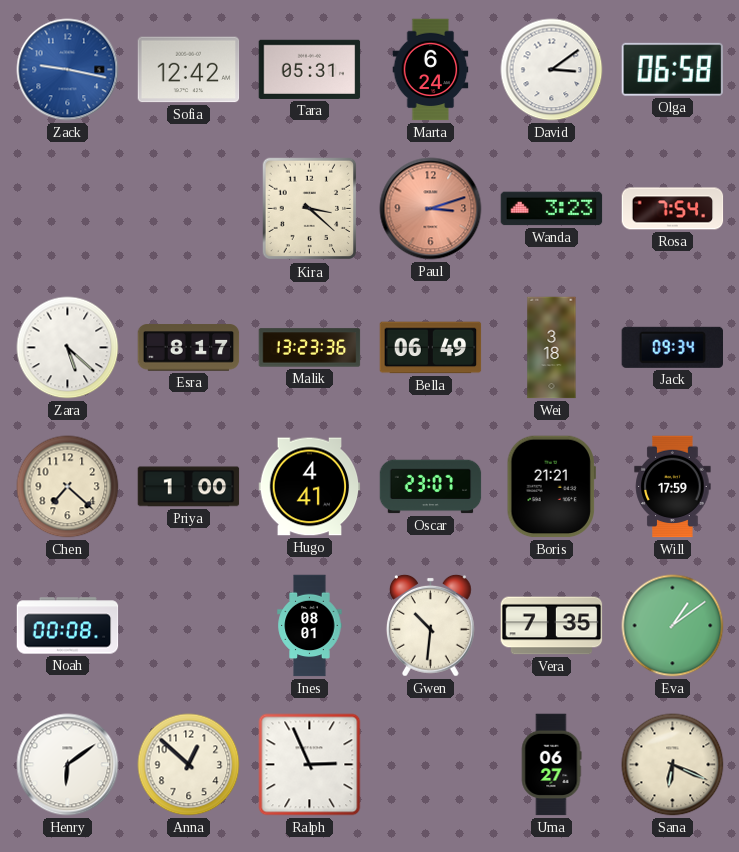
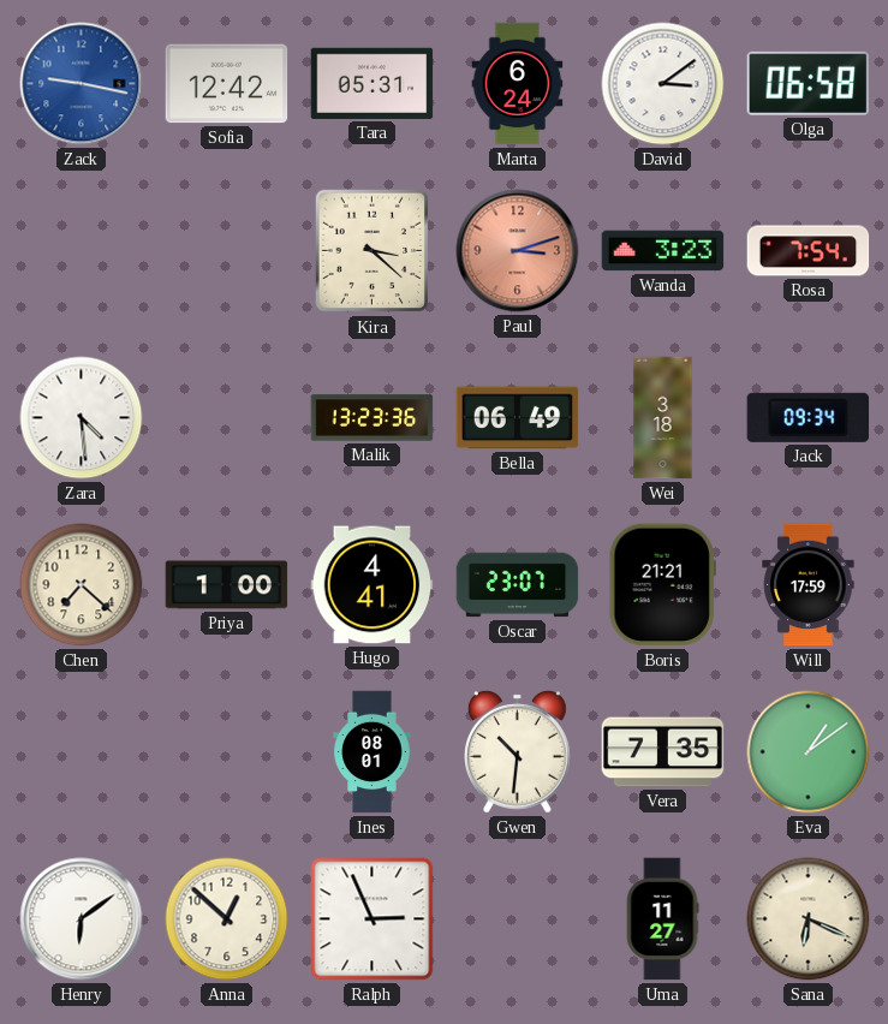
Zara: 5:22 -> 4:29
Esra: 8:17 -> none
Noah: 00:08 -> none
Uma: 06:27 -> 11:27
